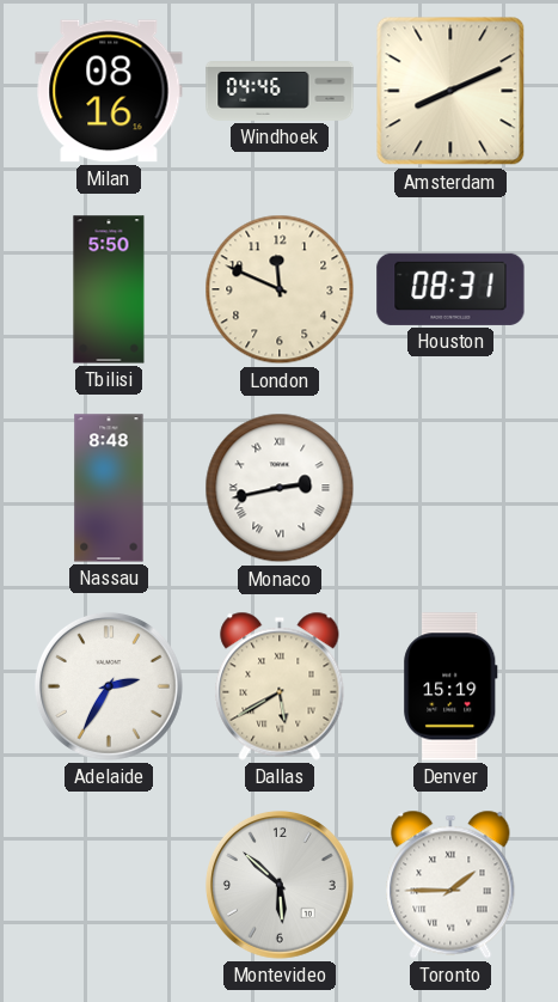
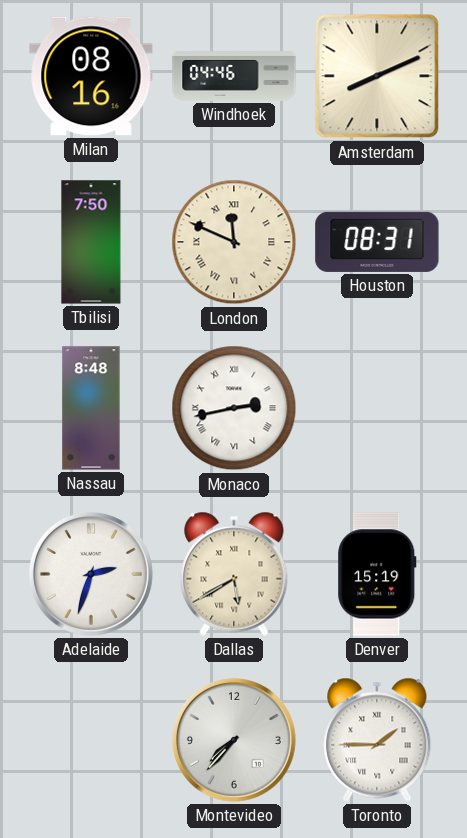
Tbilisi: 5:50 -> 7:50
London numerals: Arabic -> Roman
Adelaide: 2:35 -> 2:33
Montevideo: 5:52 -> 7:37
